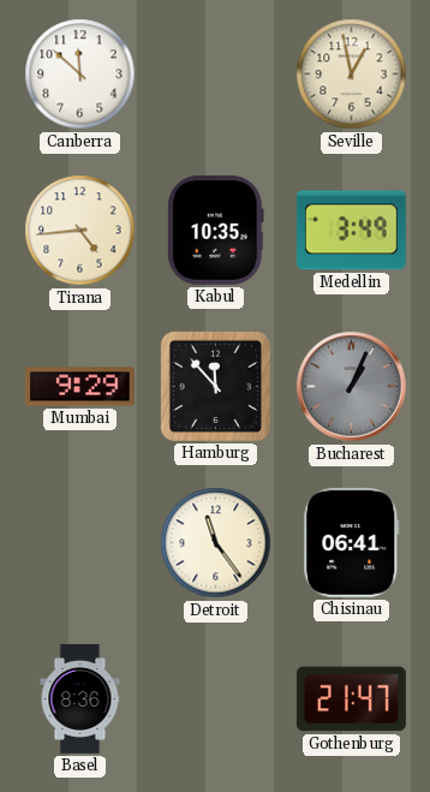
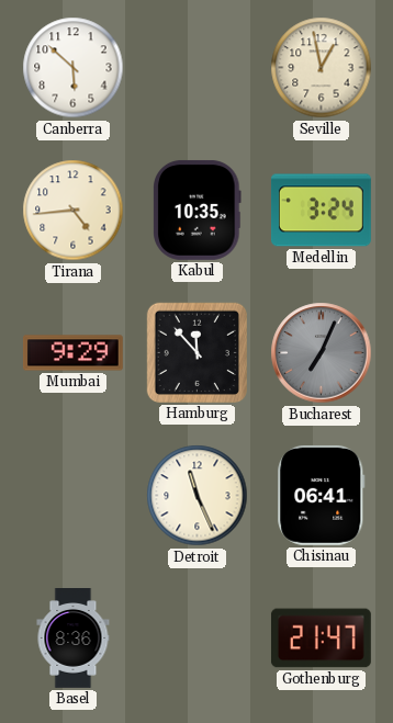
Canberra: 11:52 -> 5:52
Medellin: 3:49 -> 3:24
Bucharest: 1:04 -> 7:04
Detroit: 11:24 -> 11:26
